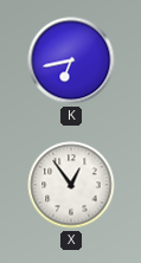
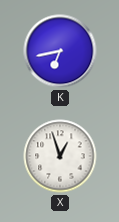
X: 12:54 -> 12:57
